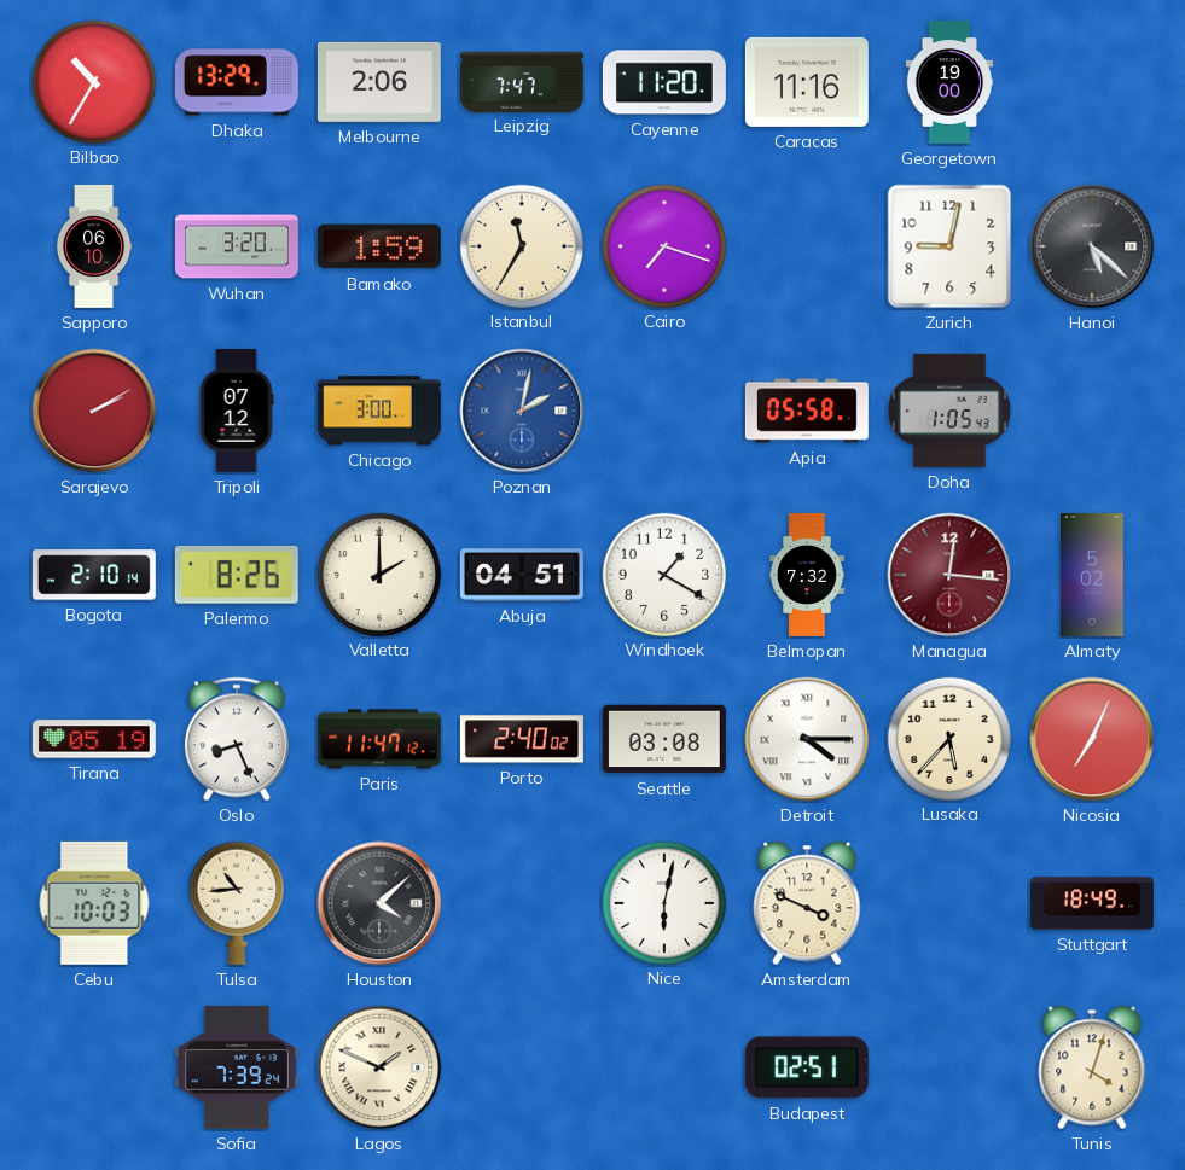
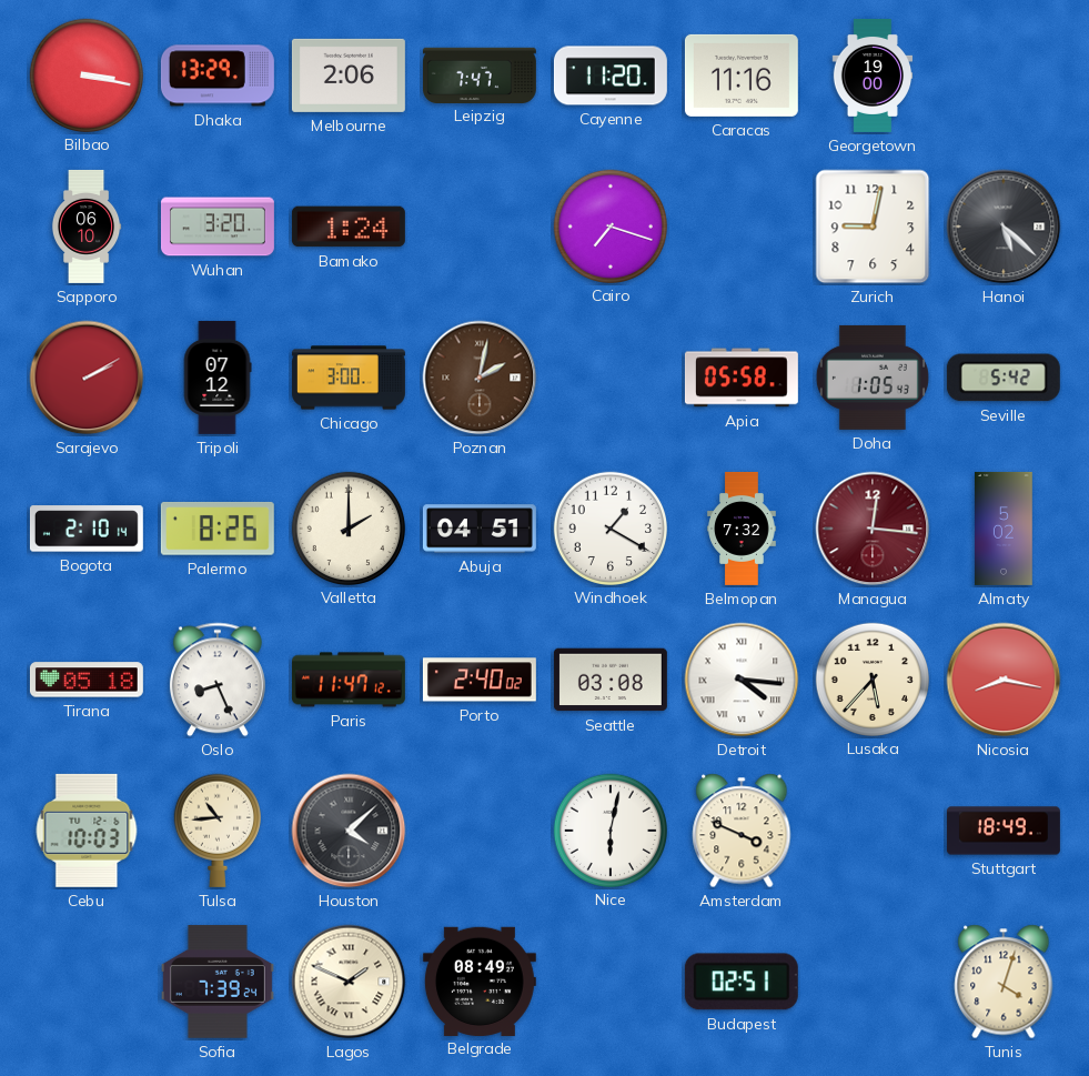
Bilbao: 10:35 -> 3:17
Bamako: 1:59 -> 1:24
Istanbul: 11:35 -> none
Poznan dial: blue -> brown
Seville: none -> 5:42
Tirana: 05:19 -> 05:18
Detroit: 4:15 -> 4:16
Nicosia: 7:04 -> 8:17
Belgrade: none -> 08:49
